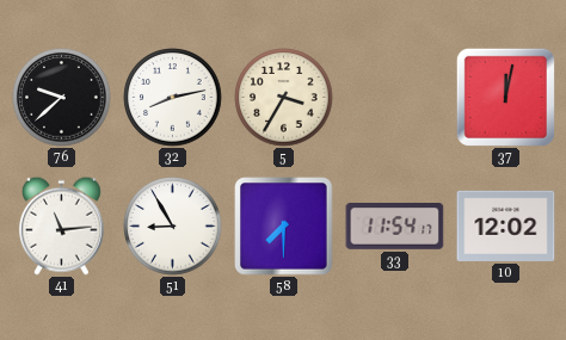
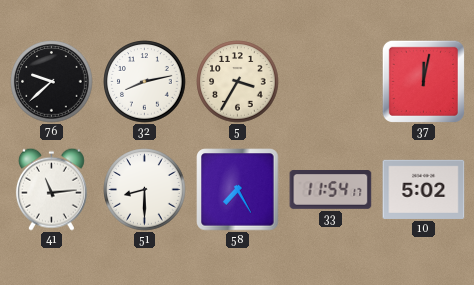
51: 8:55 -> 8:30
58: 7:30 -> 7:25
10: 12:02 -> 5:02
